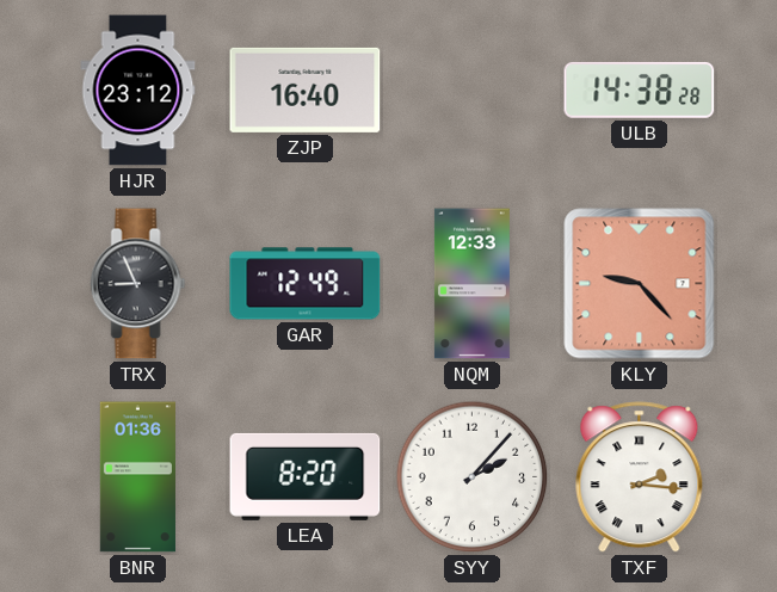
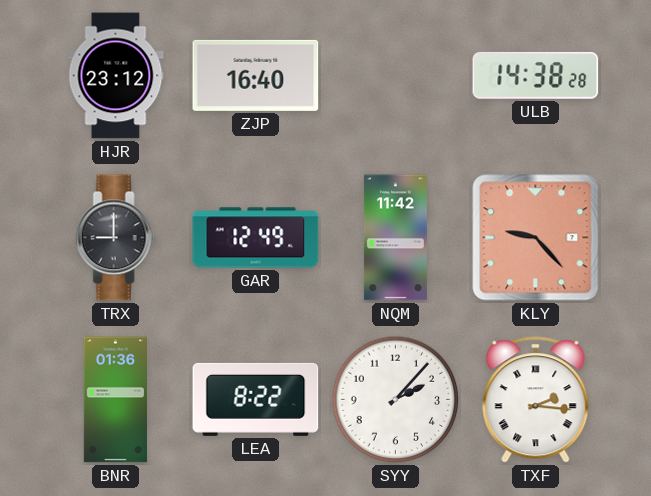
TRX: 8:56 -> 9:00
NQM: 12:33 -> 11:42
LEA: 8:20 -> 8:22
